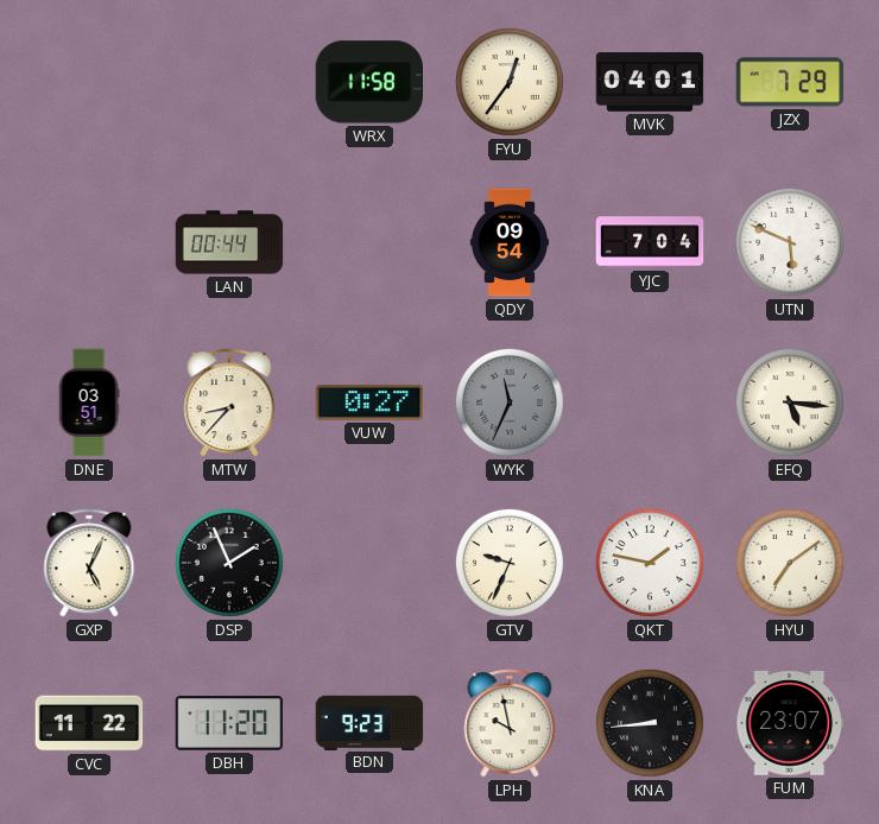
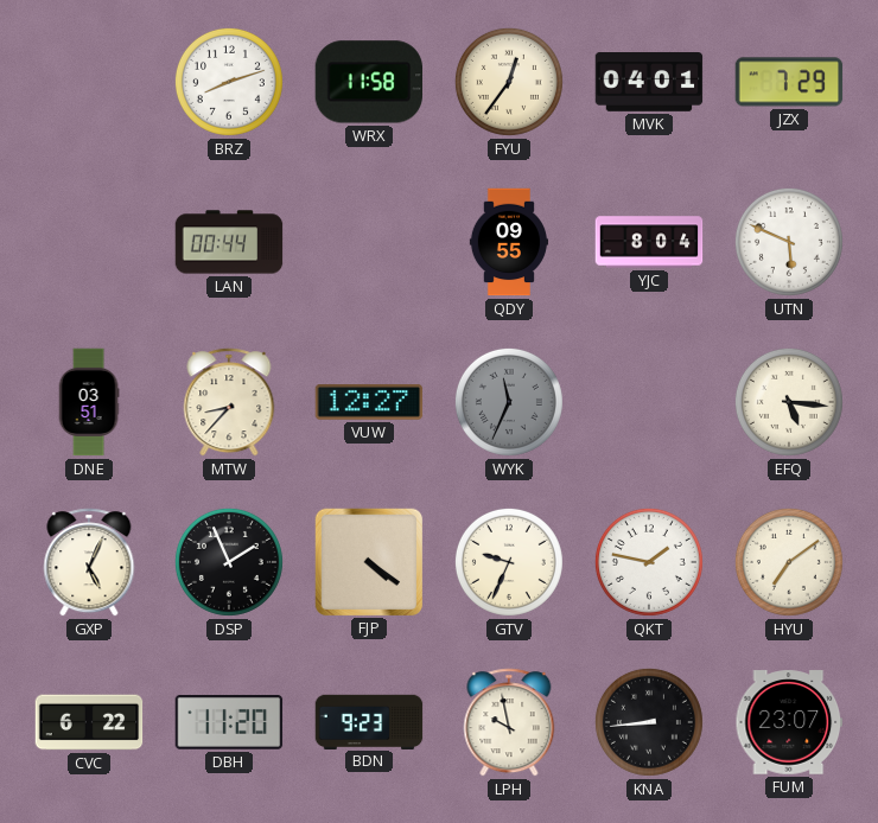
BRZ: none -> 8:12
QDY: 09:54 -> 09:55
YJC: 7:04 -> 8:04
VUW: 0:27 -> 12:27
FJP: none -> 4:21
CVC: 11:22 -> 6:22
